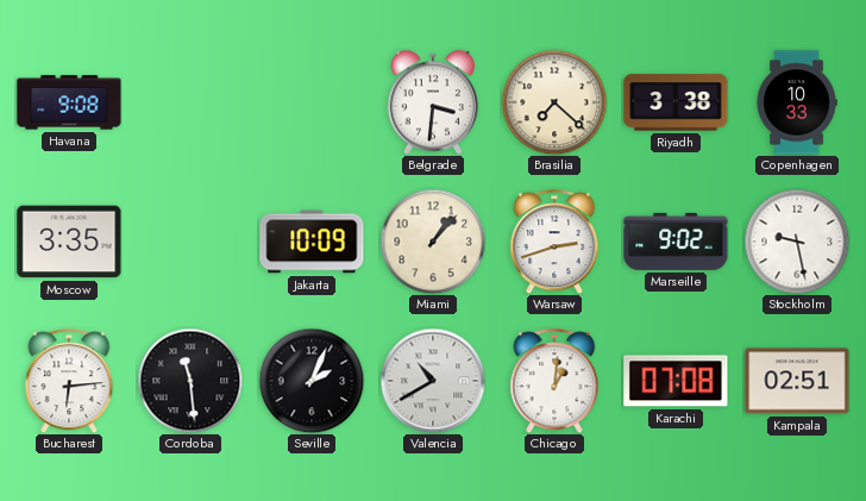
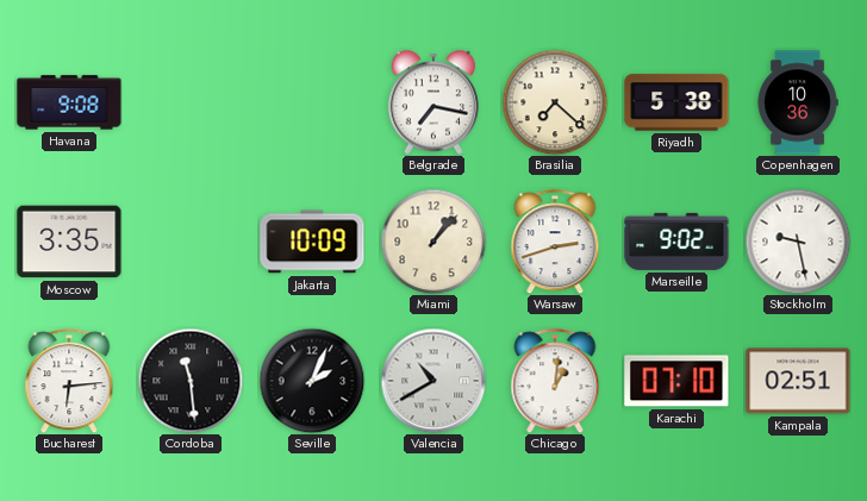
Belgrade: 3:31 -> 7:17
Riyadh: 3:38 -> 5:38
Copenhagen: 10:33 -> 10:36
Karachi: 07:08 -> 07:10
